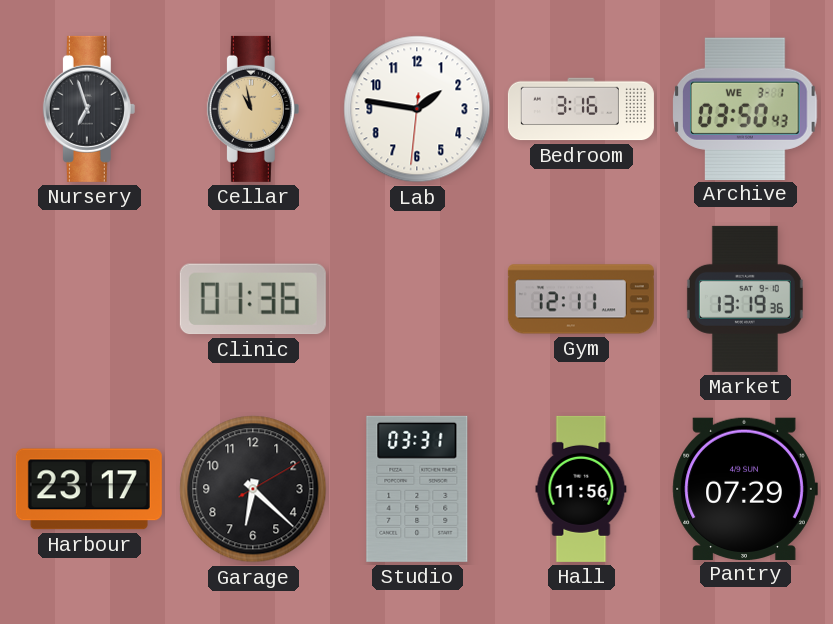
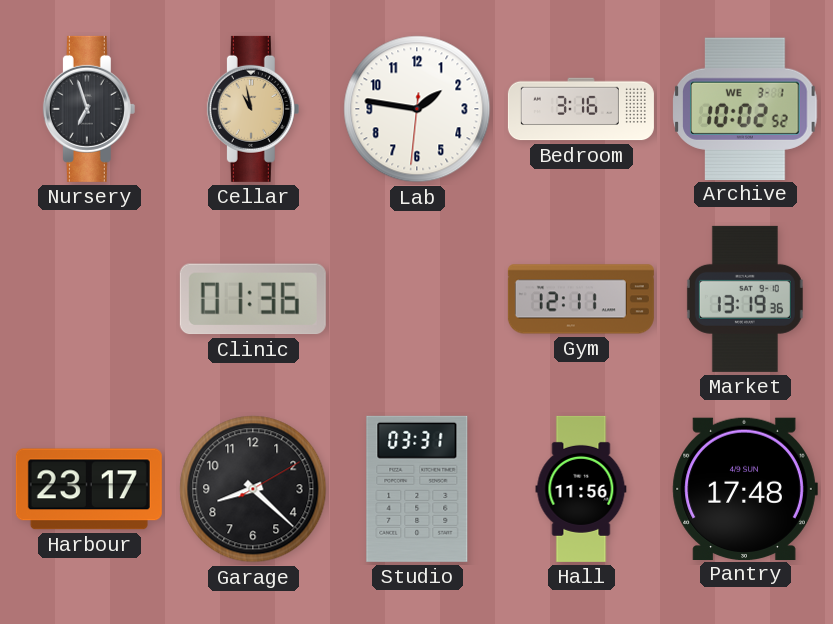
Archive: 03:50 -> 10:02
Garage: 6:22 -> 8:22
Pantry: 07:29 -> 17:48
